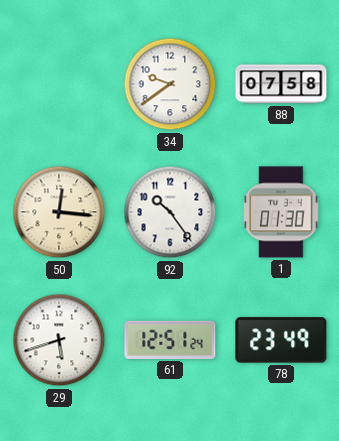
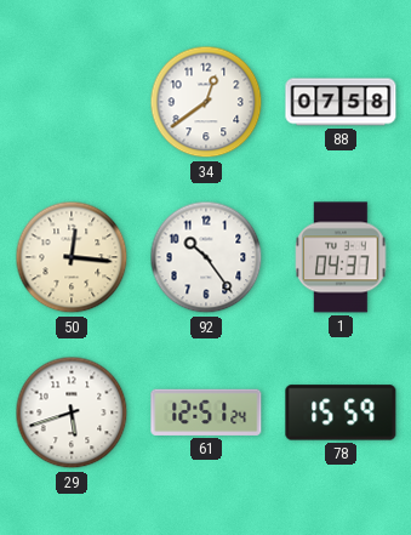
34: 9:39 -> 12:39
1: 01:30 -> 04:37
78: 23:49 -> 15:59
